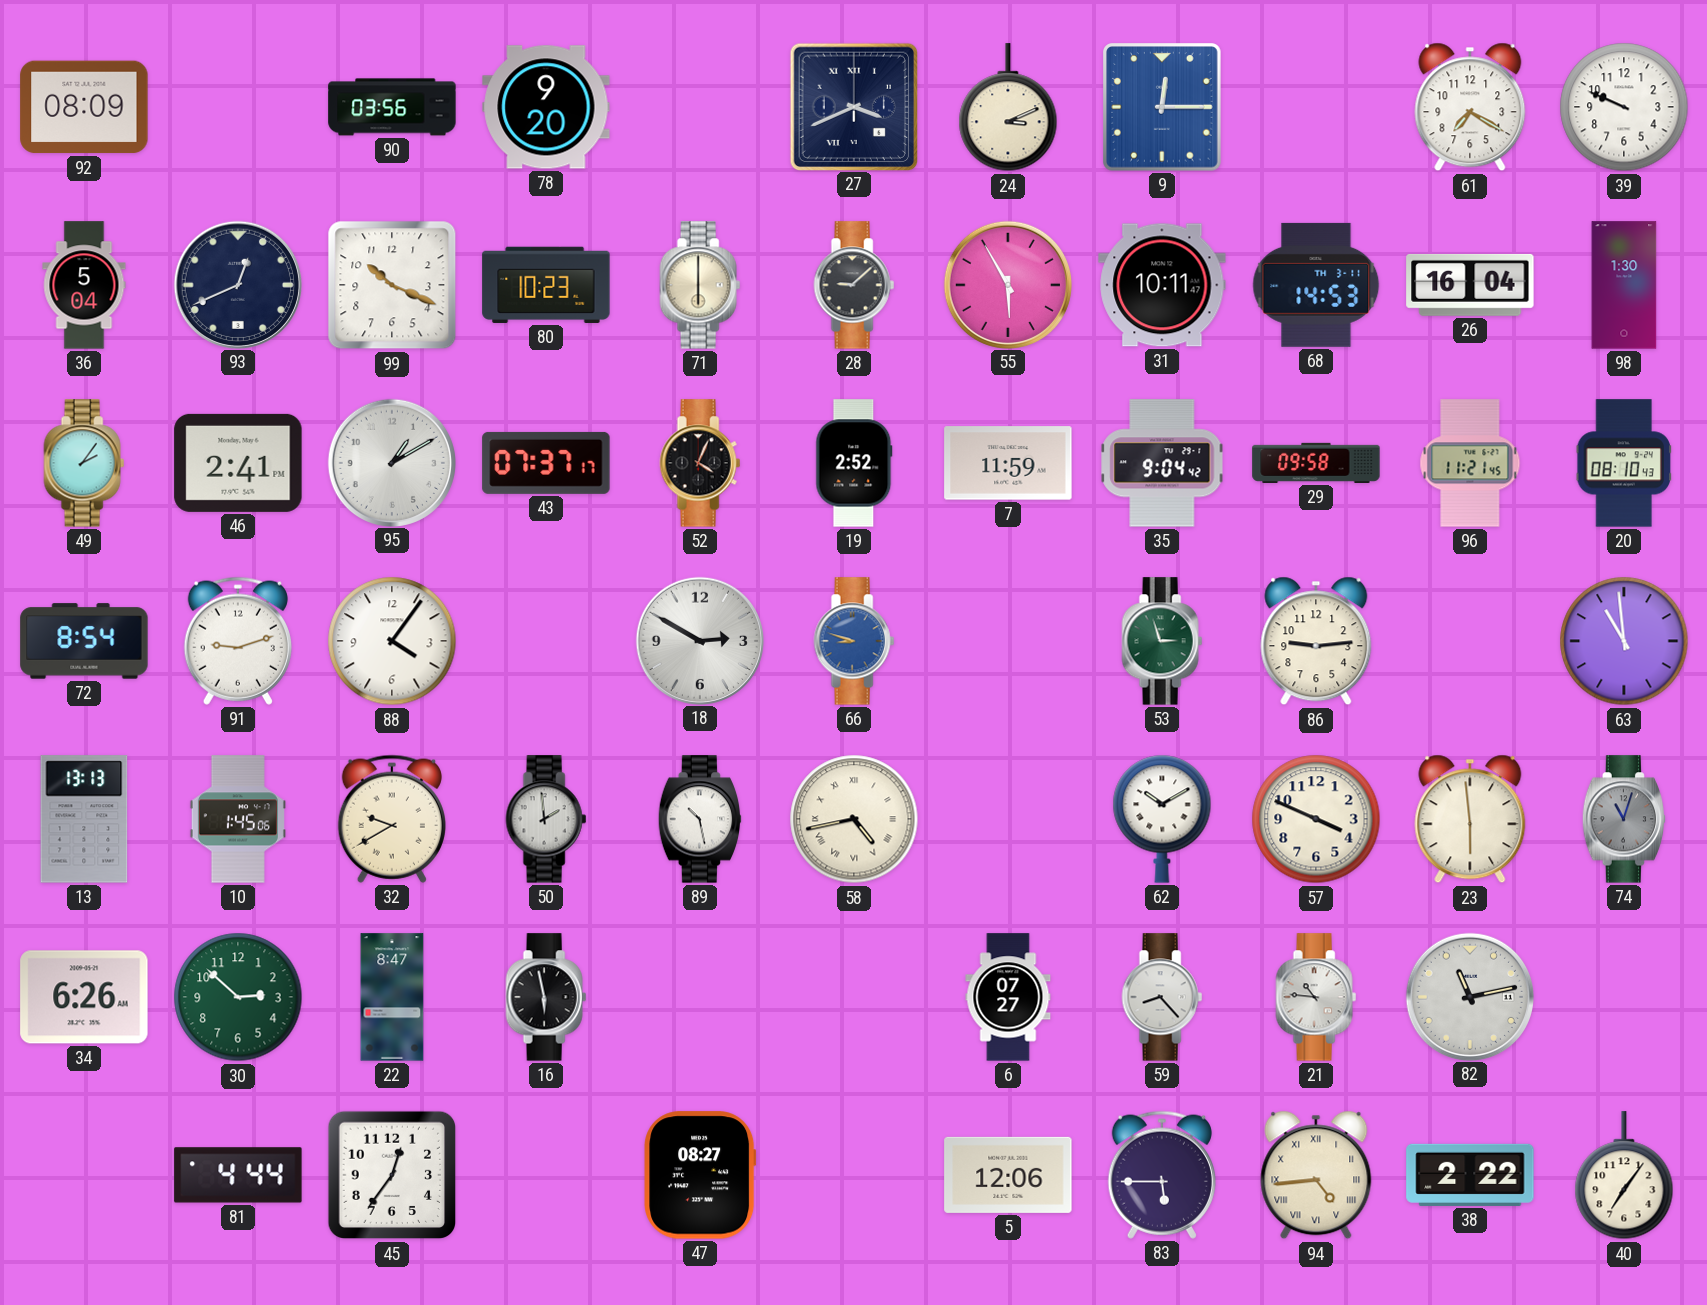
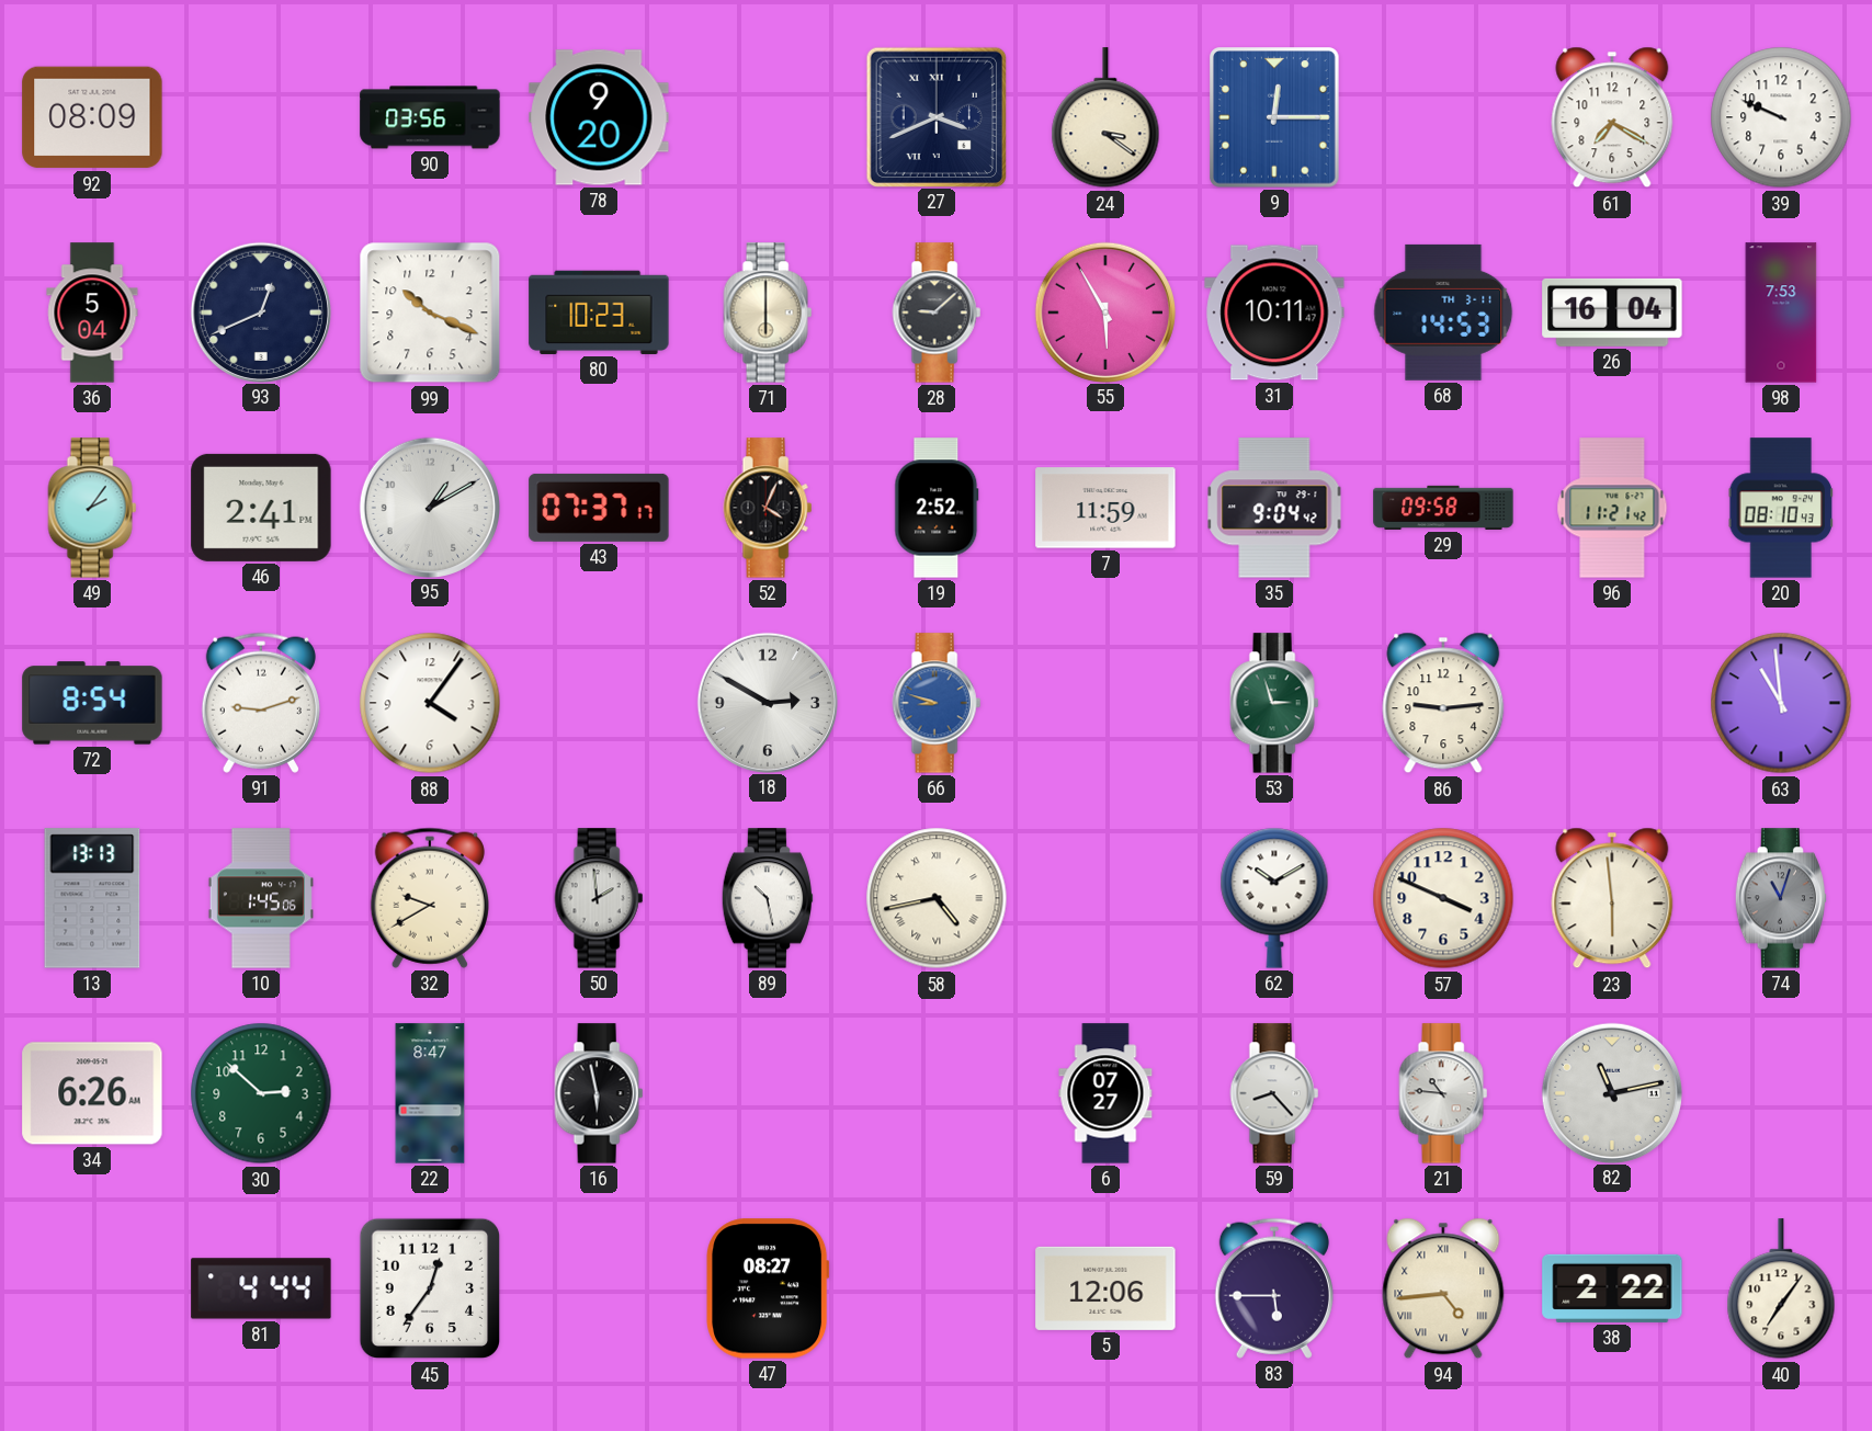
24: 3:11 -> 3:21
98: 1:30 -> 7:53
96: 11:21:45 -> 11:21:42
